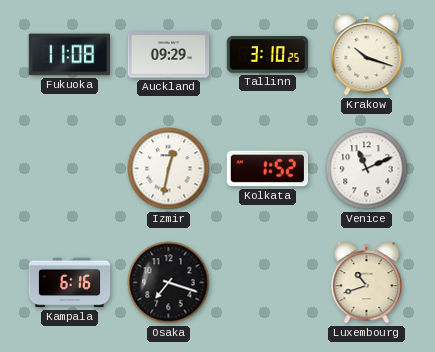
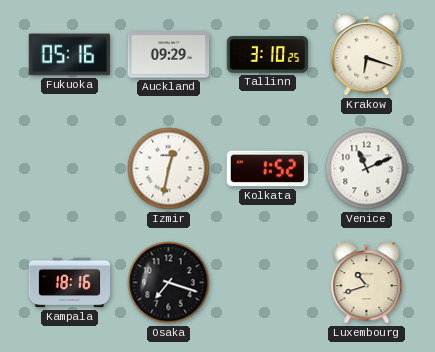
Fukuoka: 11:08 -> 05:16
Krakow: 10:18 -> 6:18
Kampala: 6:16 -> 18:16
